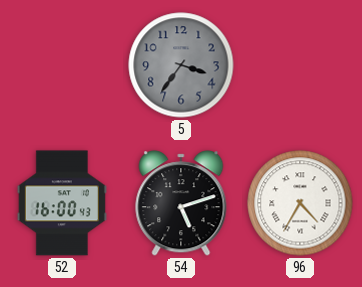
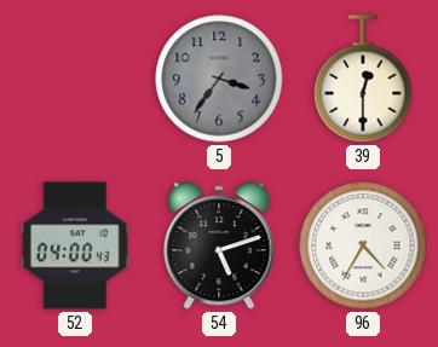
39: none -> 12:30
52: 16:00 -> 04:00
